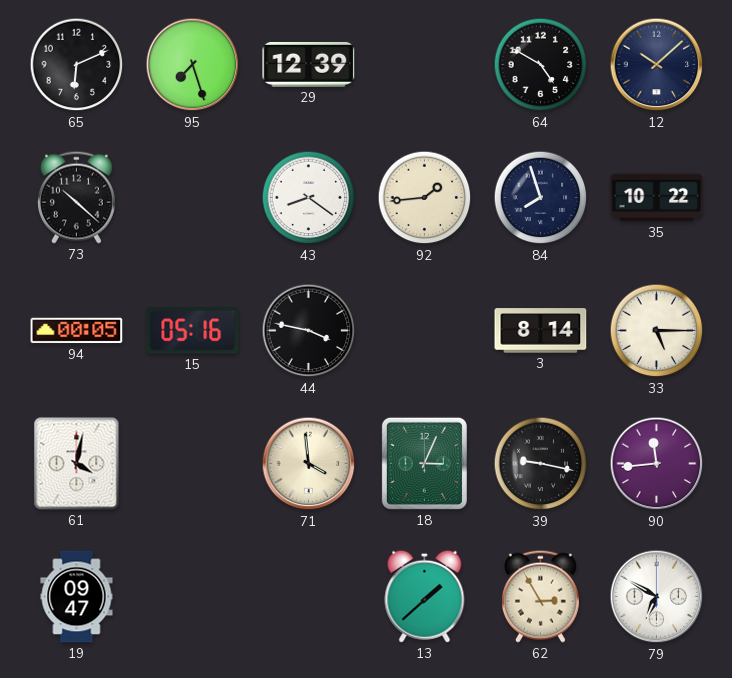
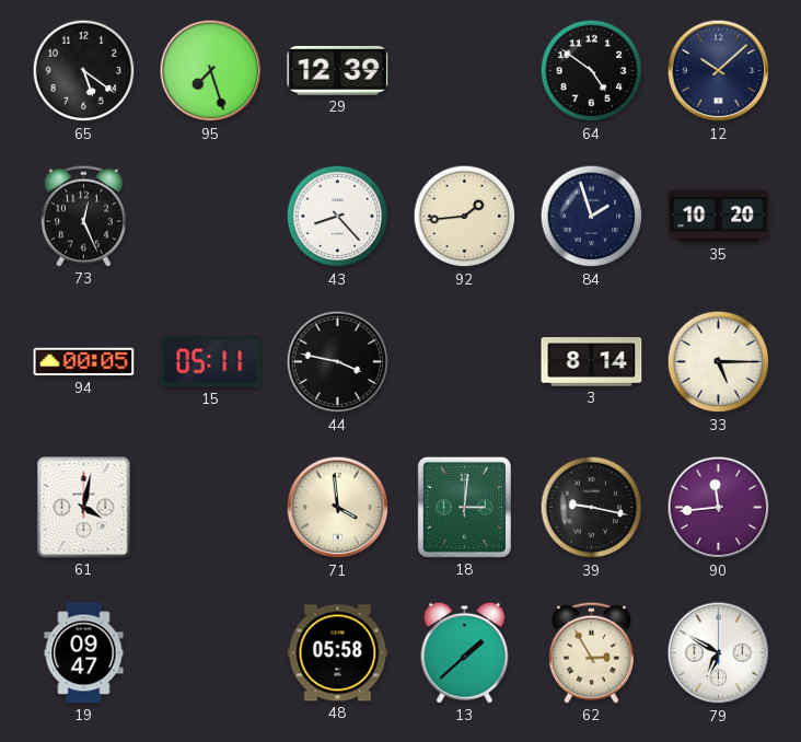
65: 6:11 -> 5:21
64: 4:50 -> 4:51
73: 10:22 -> 12:26
43: 8:21 -> 8:23
84: 7:57 -> 1:57
35: 10:22 -> 10:20
15: 05:16 -> 05:11
18: 3:04 -> 3:01
48: none -> 05:58
